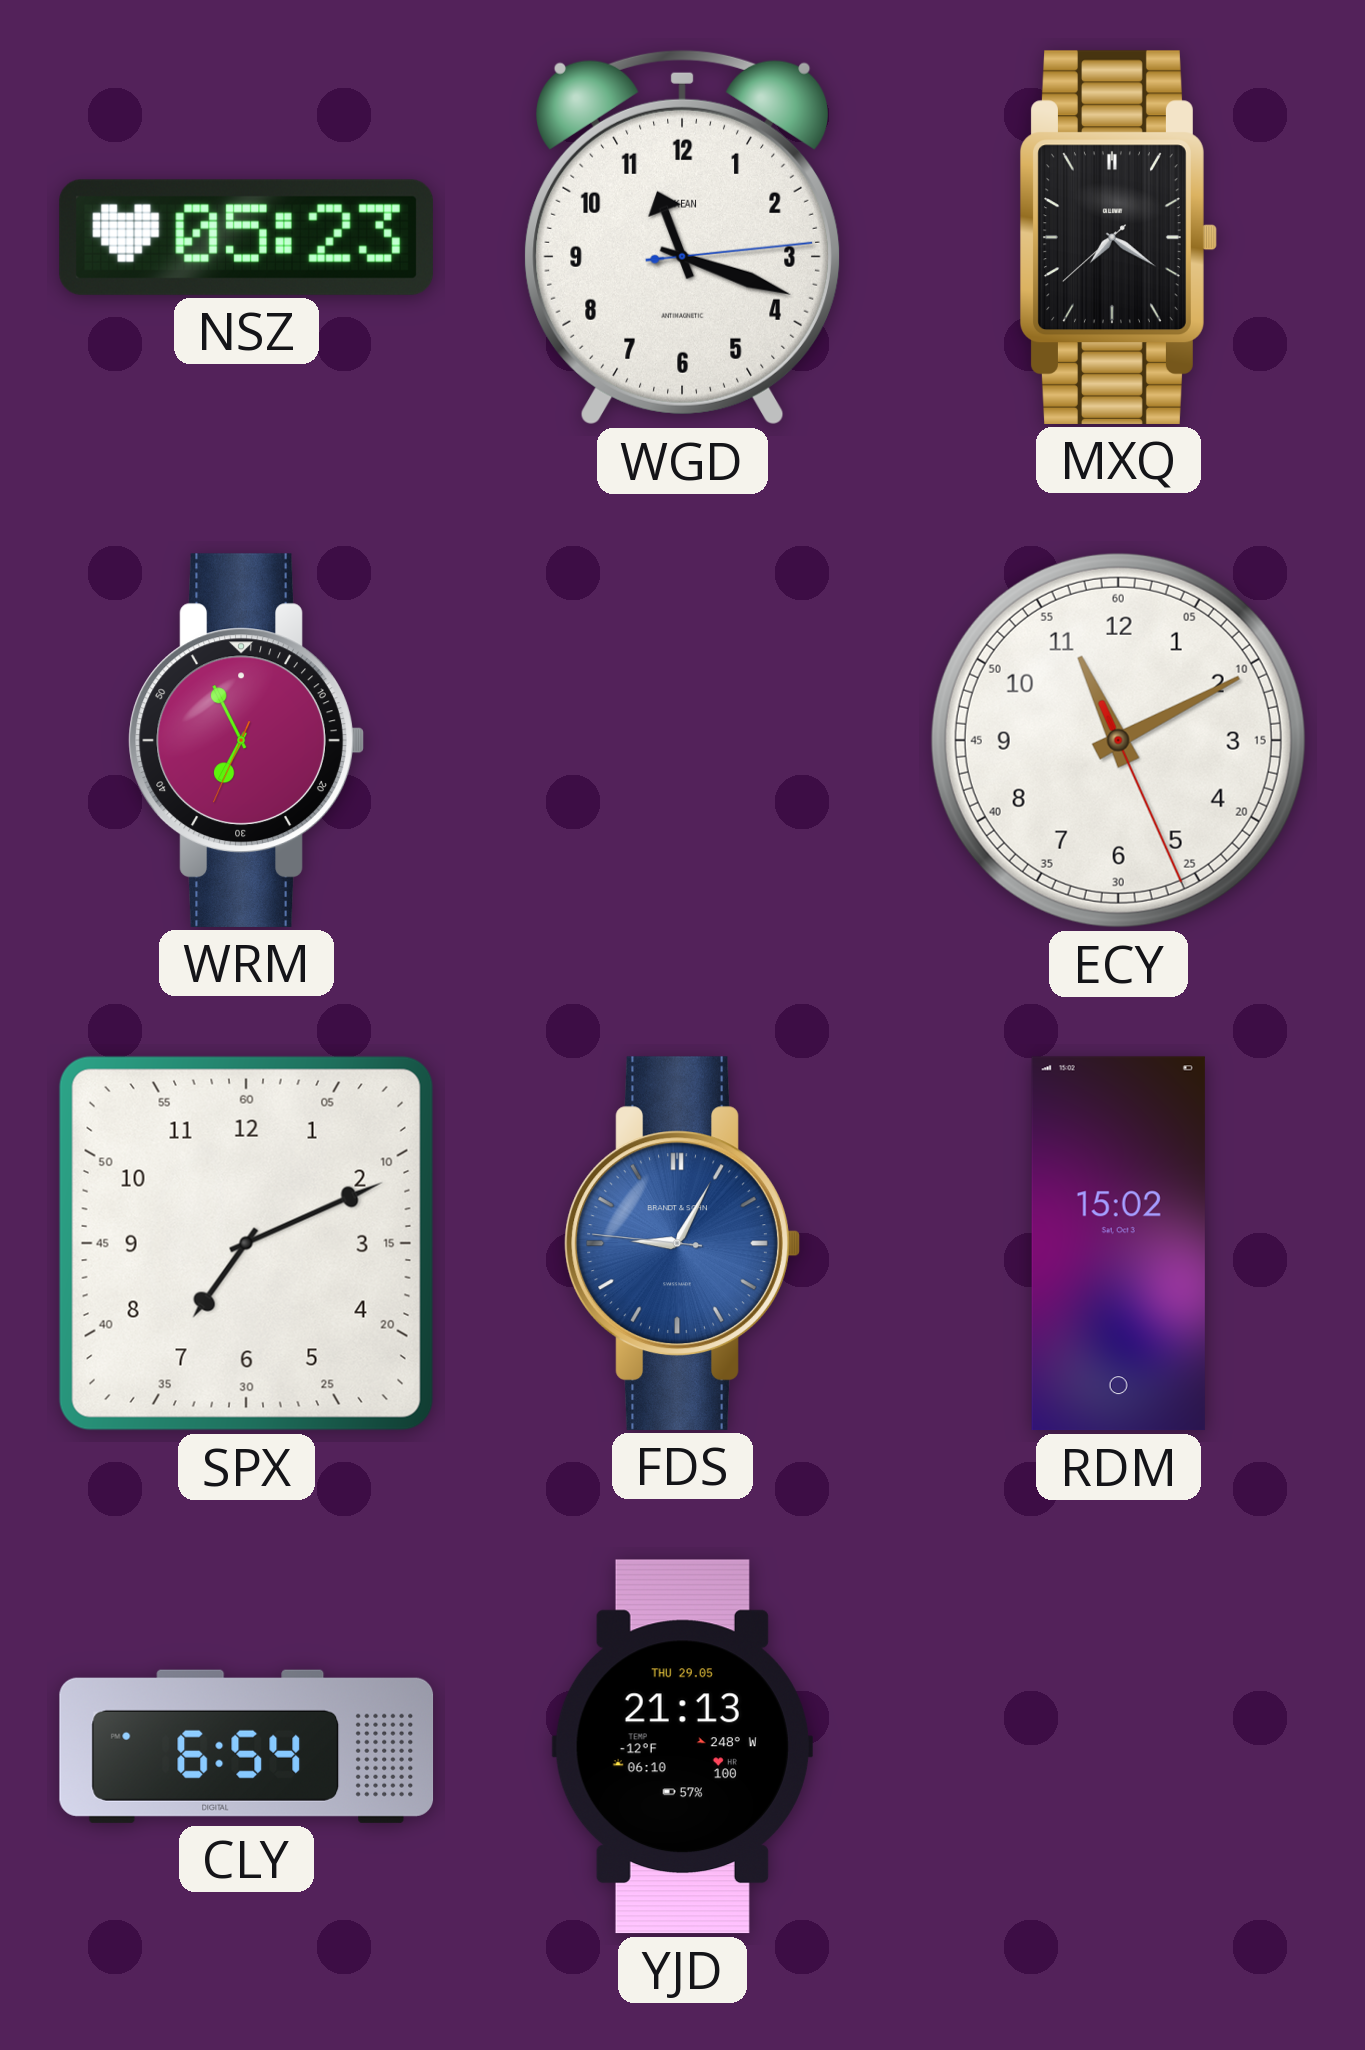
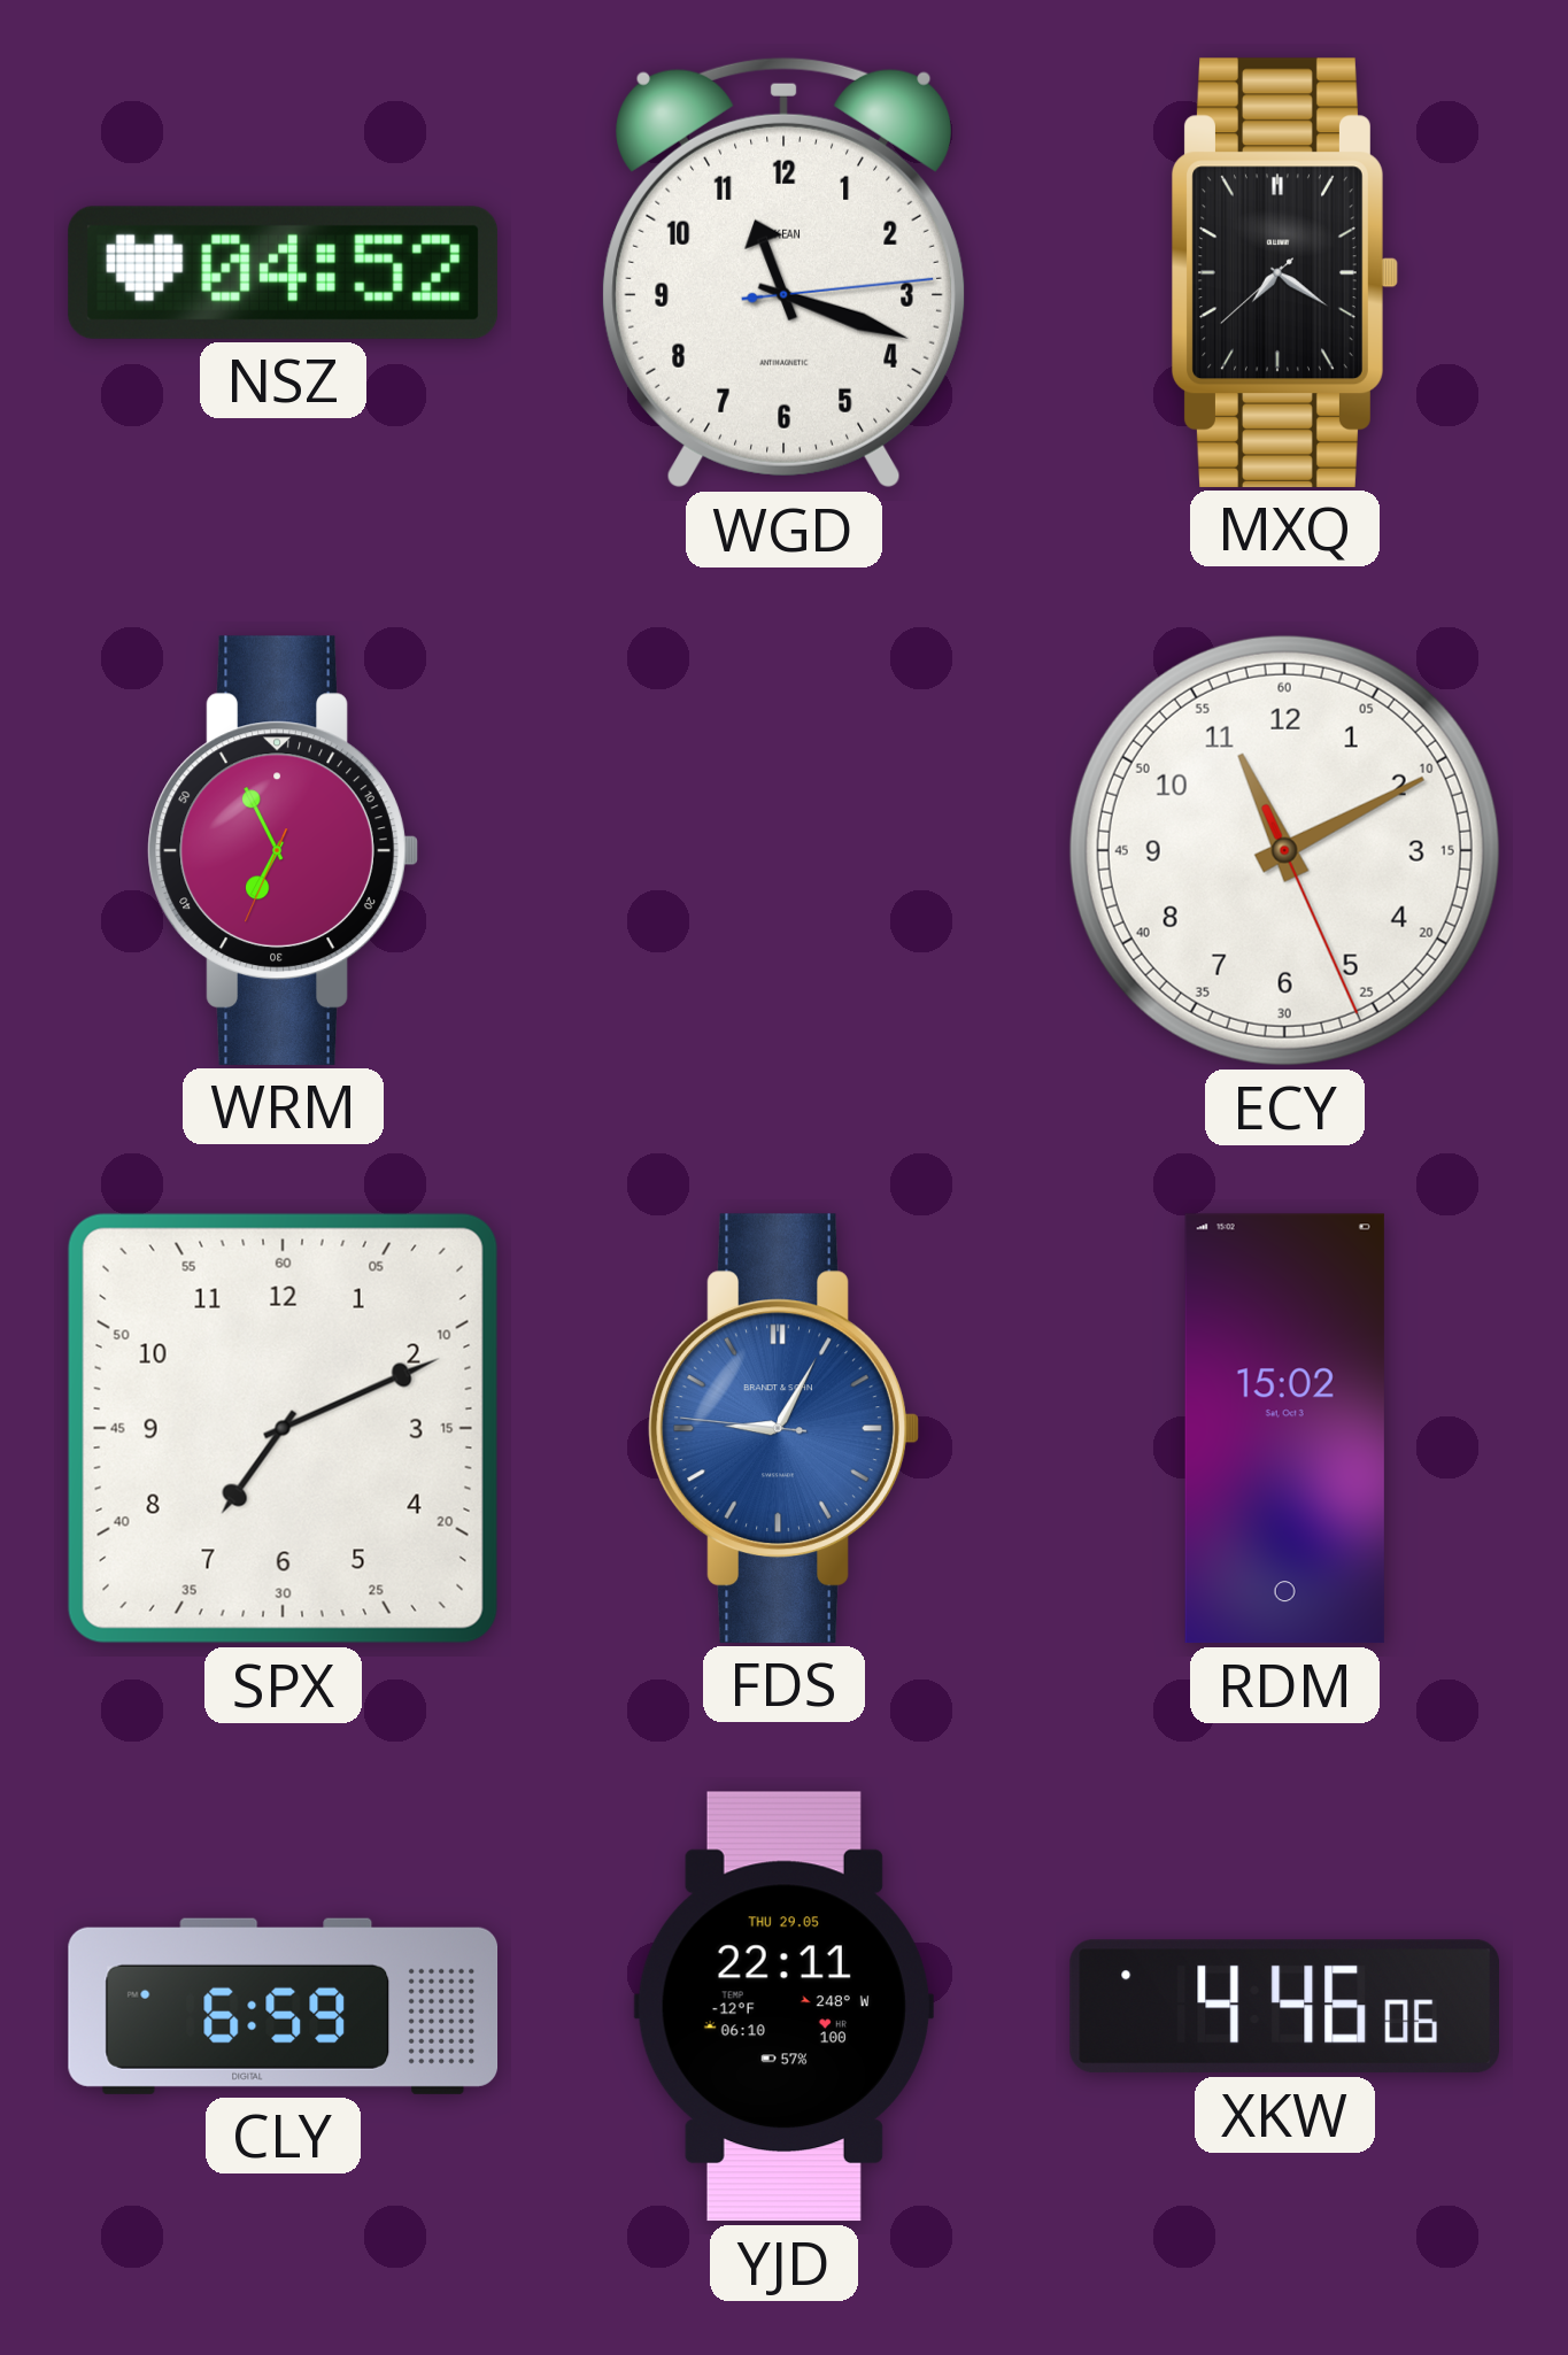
NSZ: 05:23 -> 04:52
CLY: 6:54 -> 6:59
YJD: 21:13 -> 22:11
XKW: none -> 4:46
